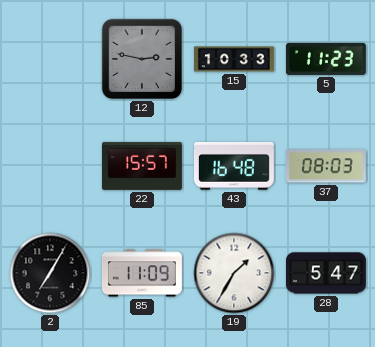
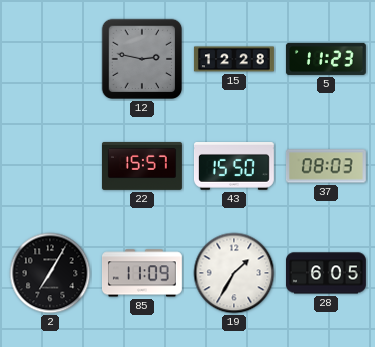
15: 10:33 -> 12:28
43: 16:48 -> 15:50
28: 5:47 -> 6:05
